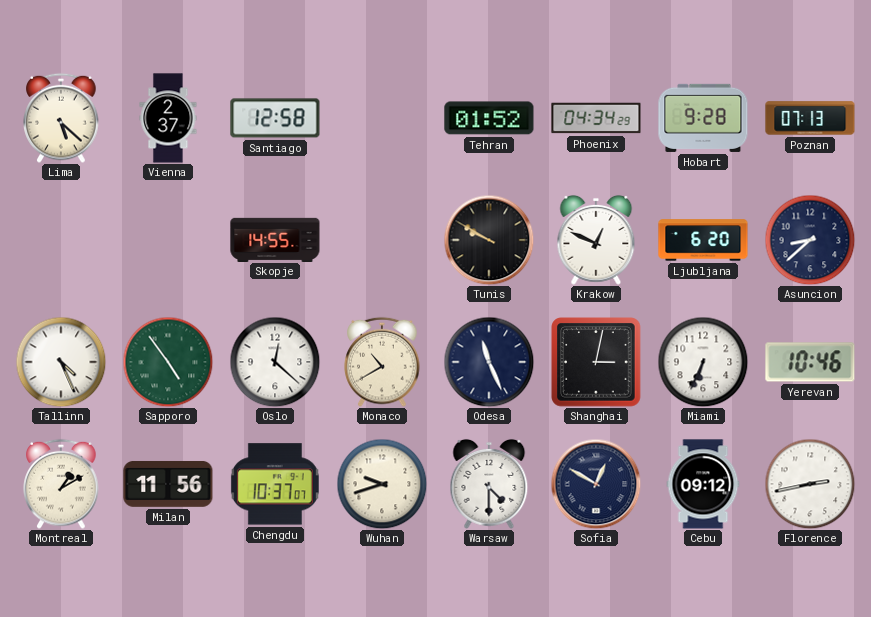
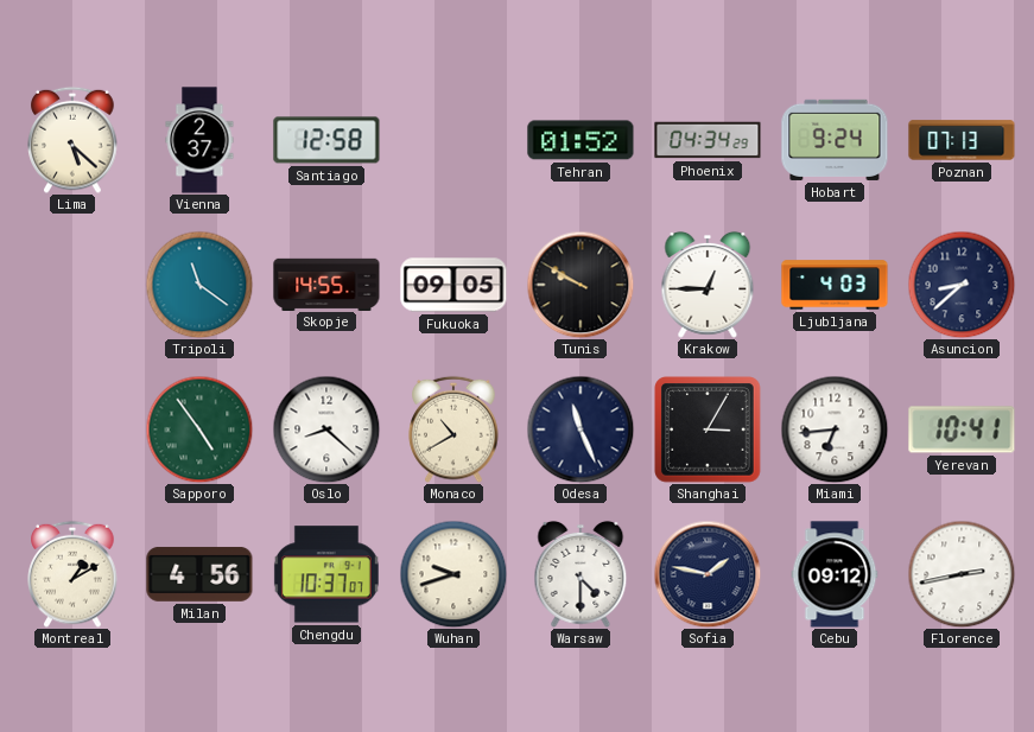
Hobart: 9:28 -> 9:24
Tripoli: none -> 11:21
Fukuoka: none -> 09:05
Krakow: 12:49 -> 12:45
Ljubljana: 6:20 -> 4:03
Tallinn: 4:26 -> none
Oslo: 12:22 -> 8:22
Shanghai: 3:02 -> 3:05
Miami: 6:34 -> 6:44
Yerevan: 10:46 -> 10:41
Milan: 11:56 -> 4:56
Sofia: 12:50 -> 1:47
